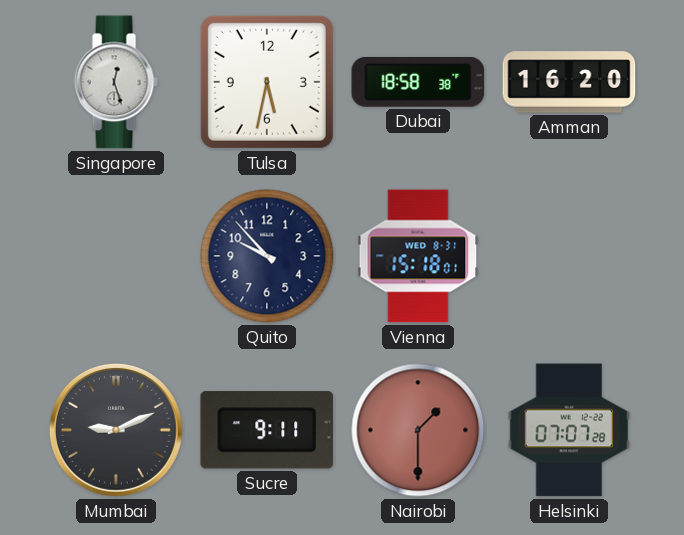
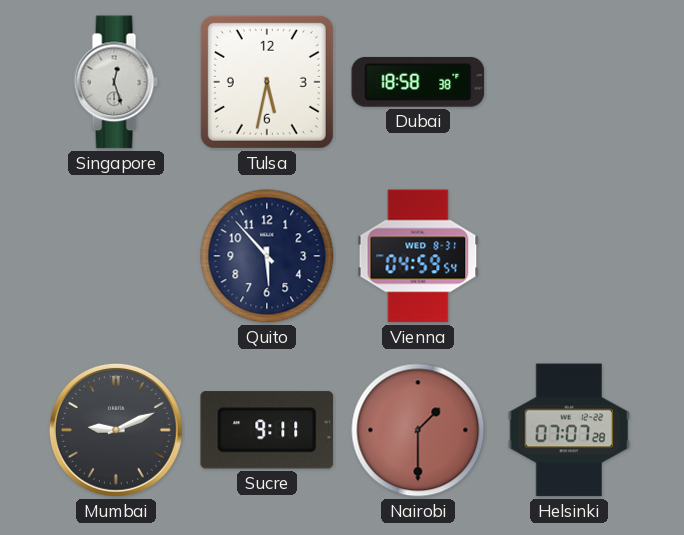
Amman: 16:20 -> none
Quito: 9:53 -> 5:53
Vienna: 15:18 -> 04:59
